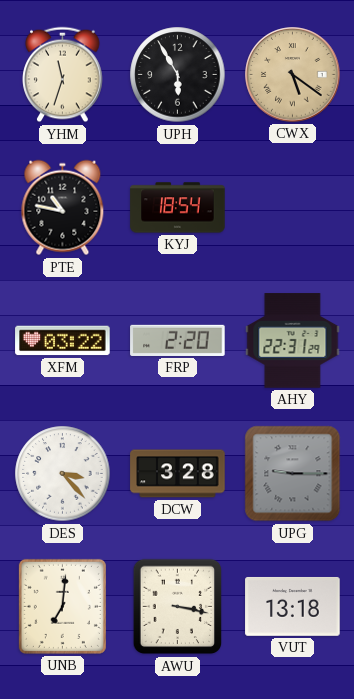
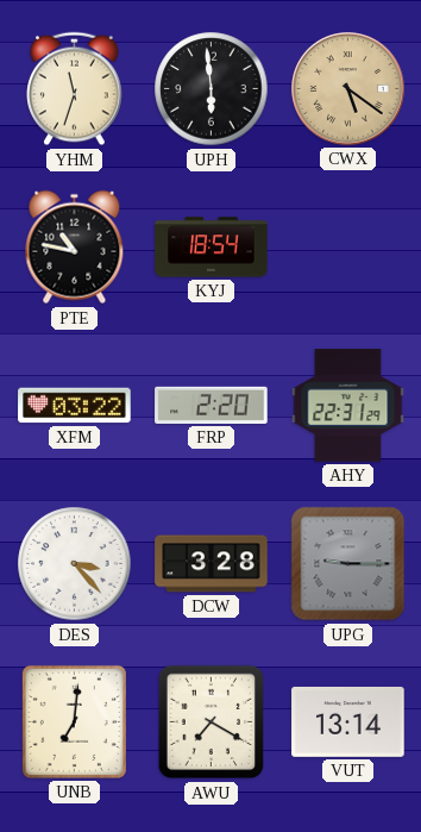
UPH: 5:55 -> 5:59
AWU: 3:17 -> 7:20
VUT: 13:18 -> 13:14
